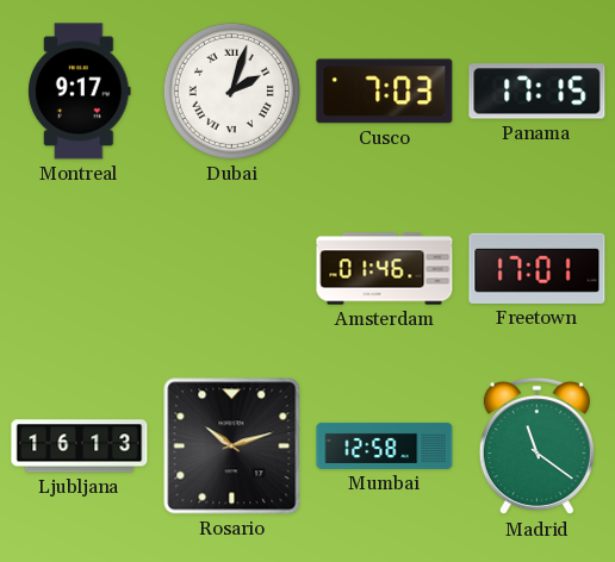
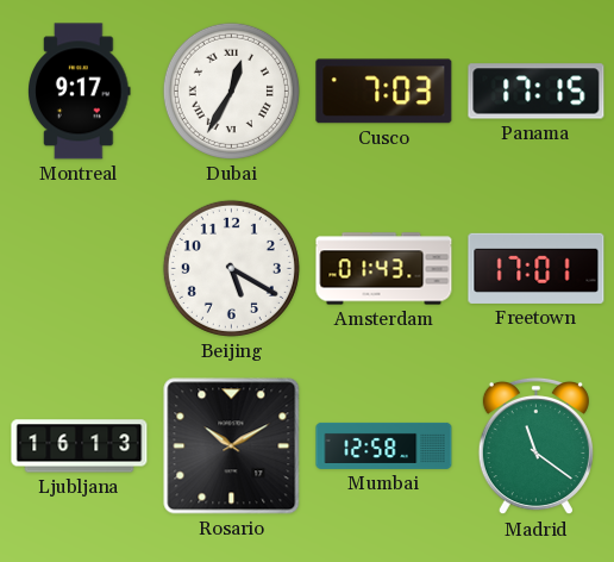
Dubai: 2:03 -> 12:35
Beijing: none -> 5:20
Amsterdam: 01:46 -> 01:43
Rosario: 10:12 -> 10:10
